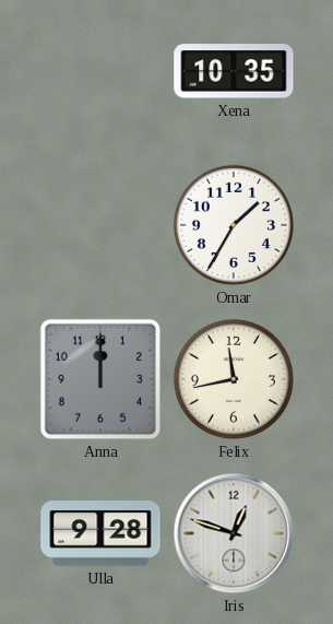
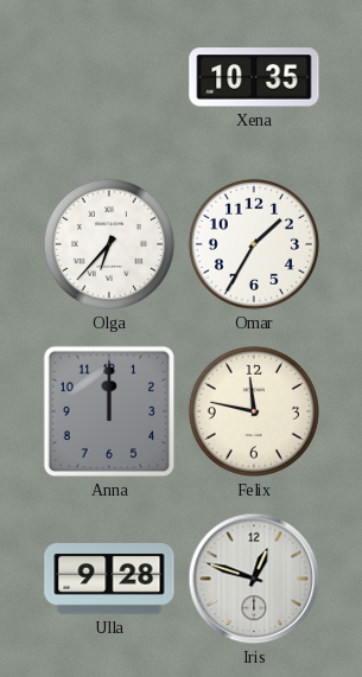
Olga: none -> 6:37
Felix: 11:43 -> 11:47
